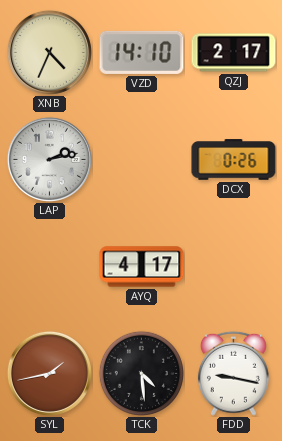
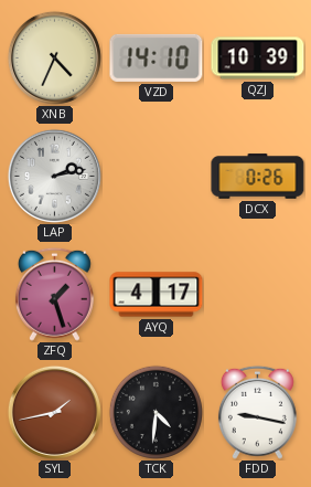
QZJ: 2:17 -> 10:39
ZFQ: none -> 1:27
TCK: 4:29 -> 4:31
